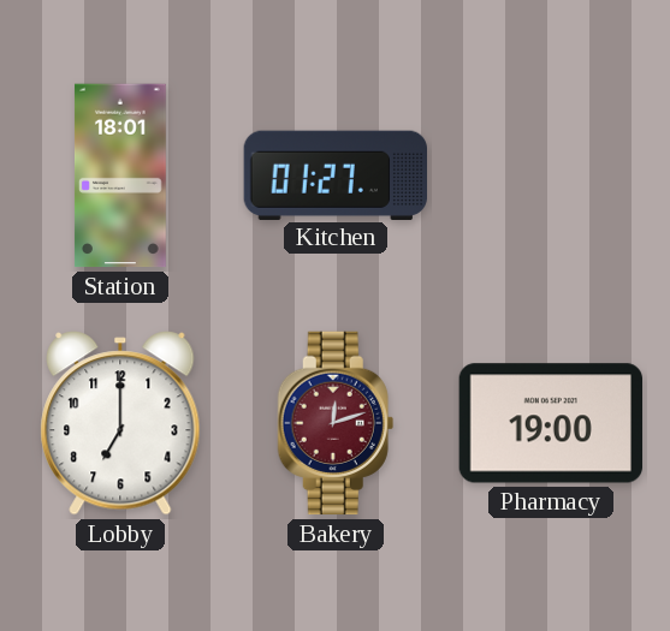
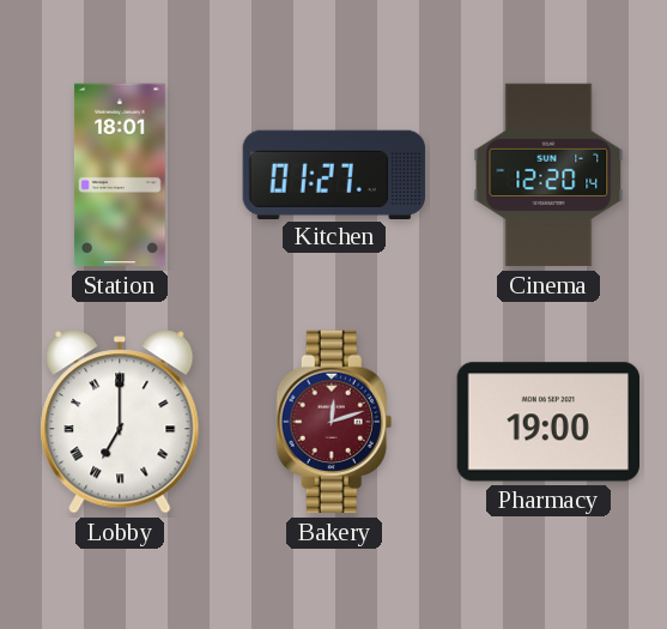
Cinema: none -> 12:20
Lobby numerals: Arabic -> Roman
